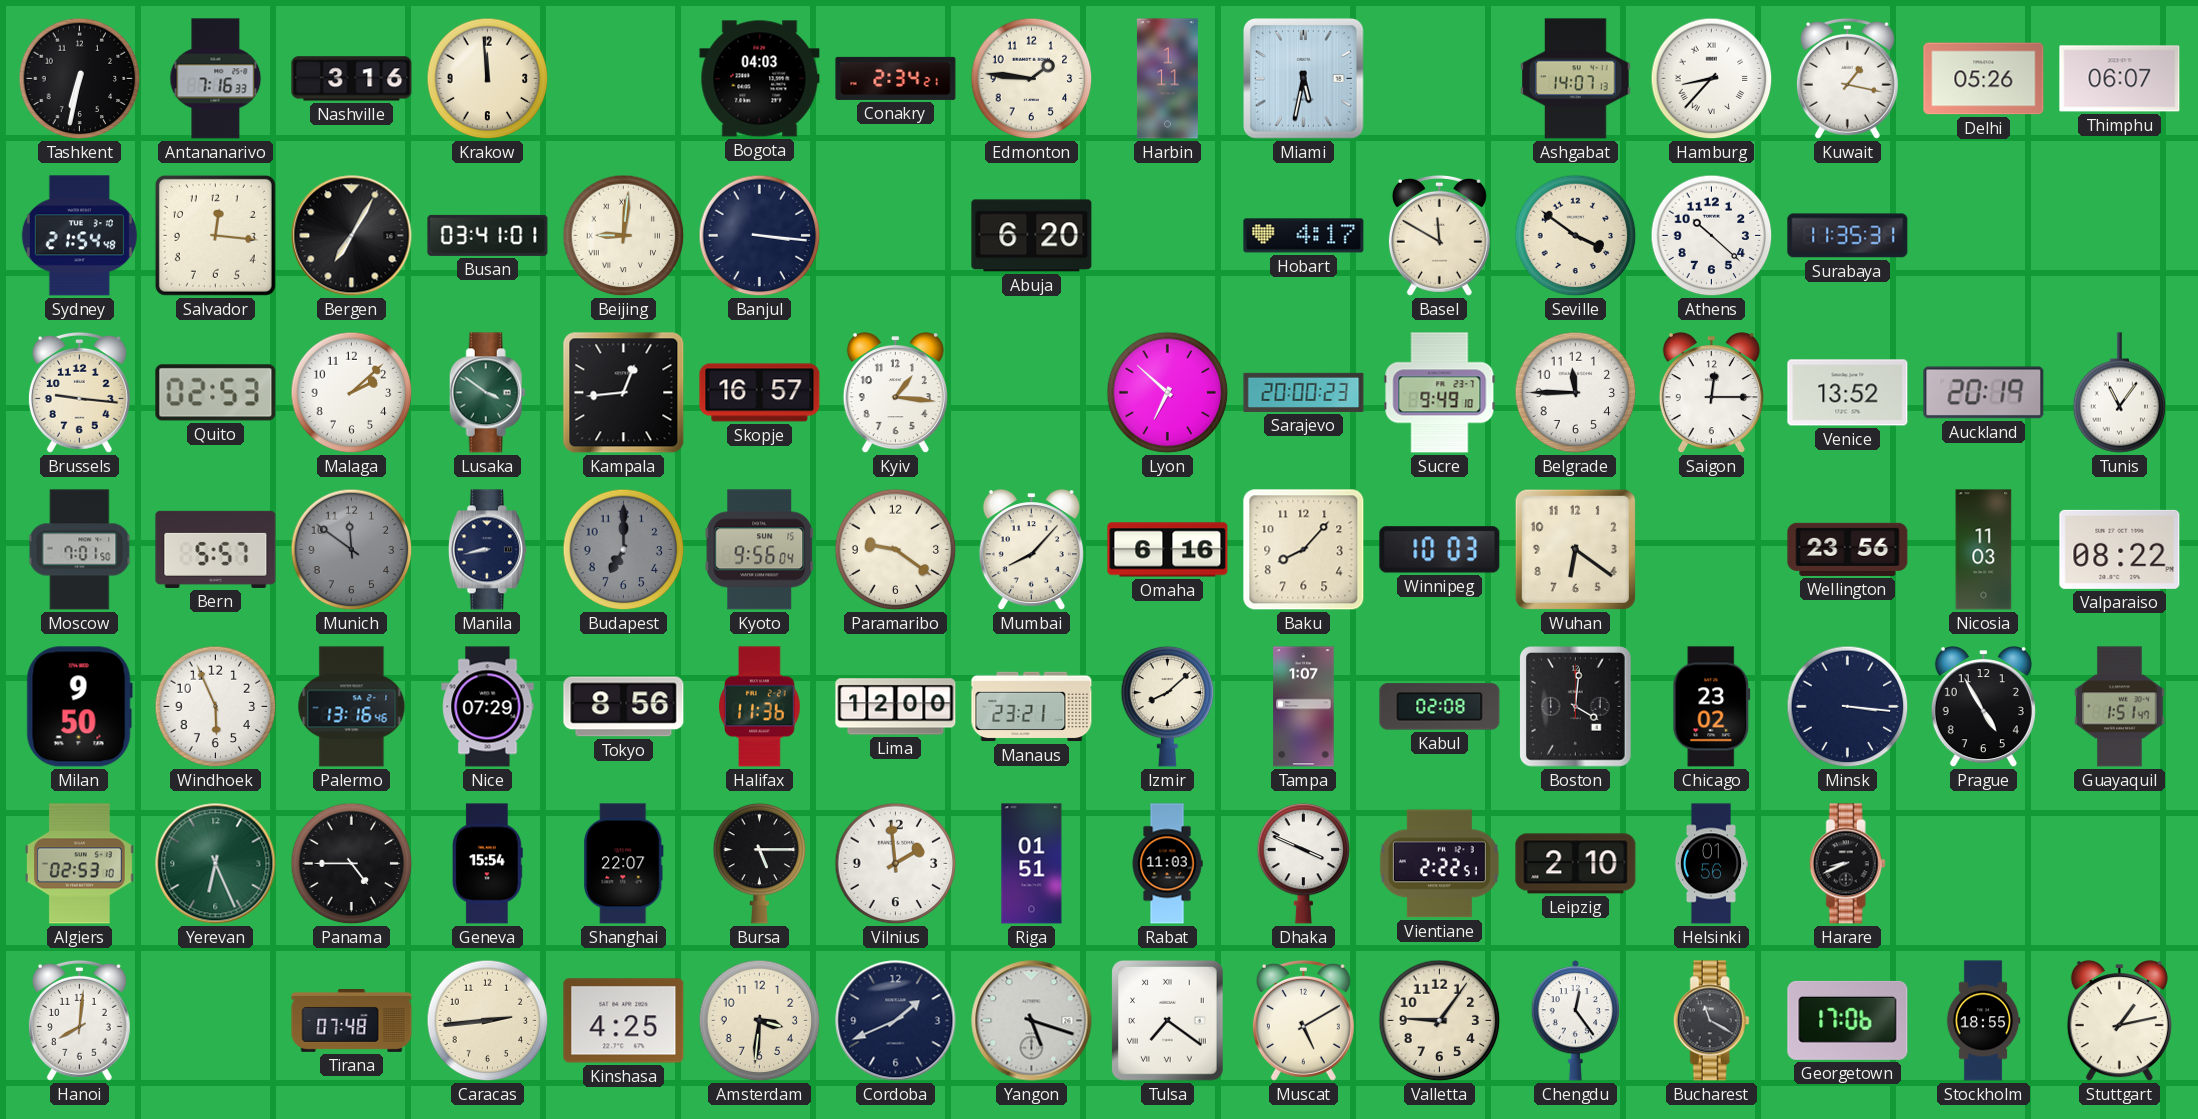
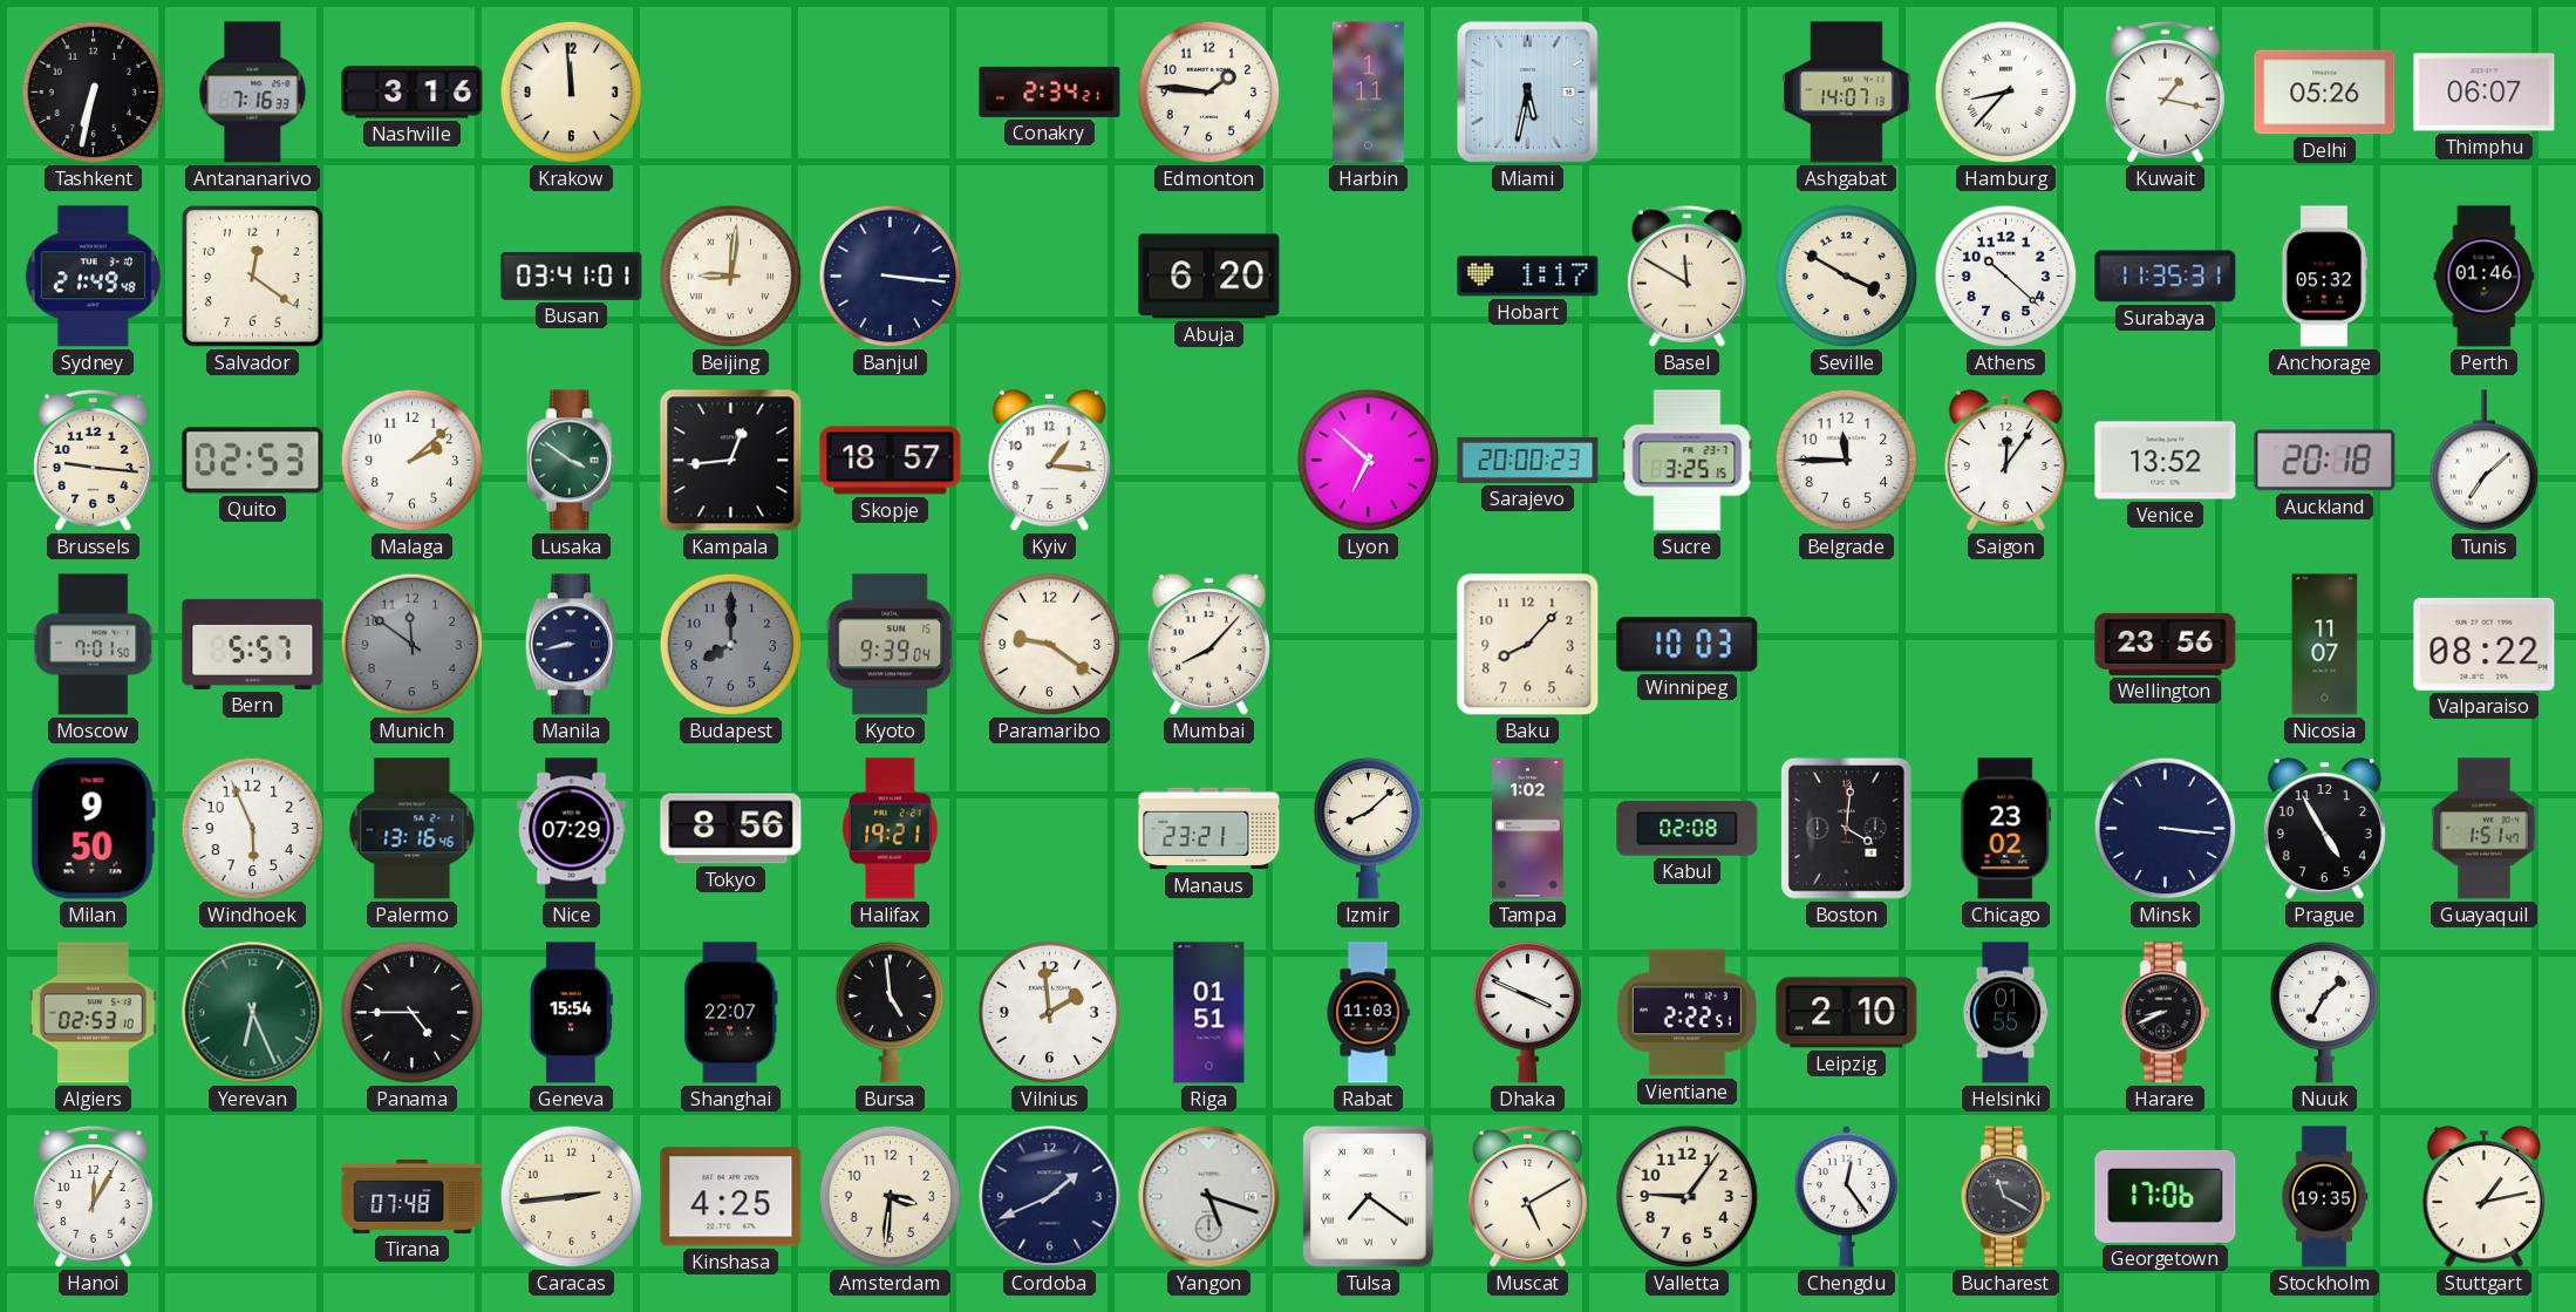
Bogota: 04:03 -> none
Sydney: 21:54 -> 21:49
Salvador: 12:16 -> 12:21
Bergen: 7:05 -> none
Hobart: 4:17 -> 1:17
Seville: 3:51 -> 3:50
Anchorage: none -> 05:32
Perth: none -> 01:46
Skopje: 16:57 -> 18:57
Sucre: 9:49 -> 3:25
Saigon: 12:15 -> 12:06
Auckland: 20:19 -> 20:18
Tunis: 11:06 -> 7:08
Budapest: 7:00 -> 8:00
Kyoto: 9:56 -> 9:39
Omaha: 6:16 -> none
Wuhan: 6:21 -> none
Nicosia: 11:03 -> 11:07
Halifax: 11:36 -> 19:21
Lima: 12:00 -> none
Tampa: 1:07 -> 1:02
Bursa: 5:15 -> 4:59
Helsinki: 01:56 -> 01:55
Nuuk: none -> 1:35
Hanoi: 8:01 -> 12:05
Stockholm: 18:55 -> 19:35
